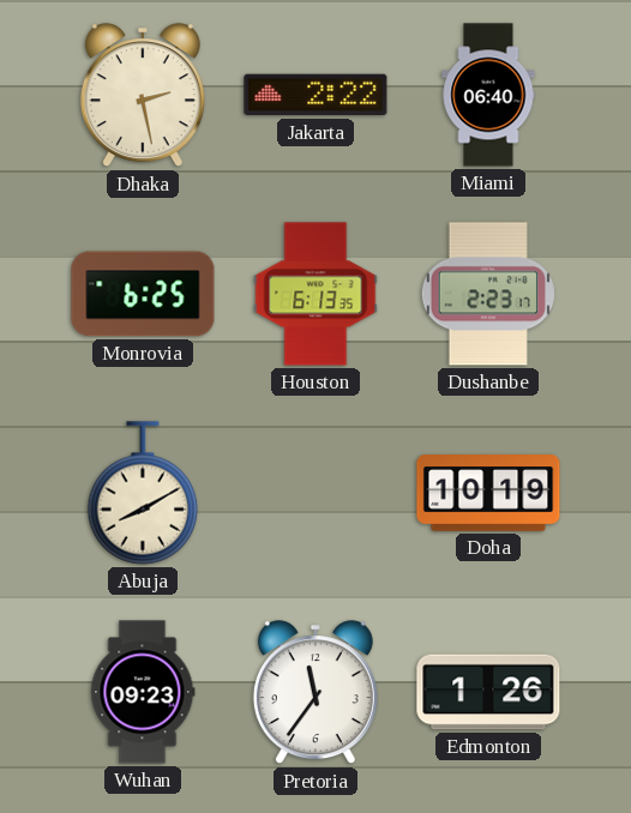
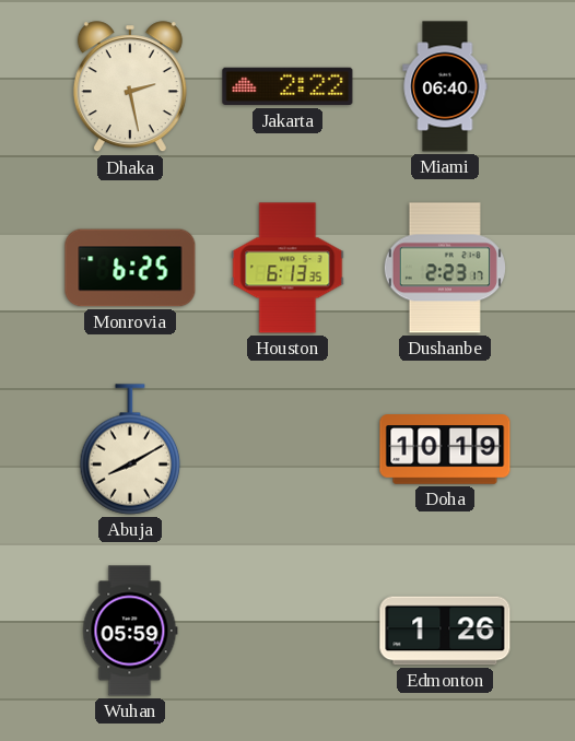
Wuhan: 09:23 -> 05:59
Pretoria: 11:36 -> none
